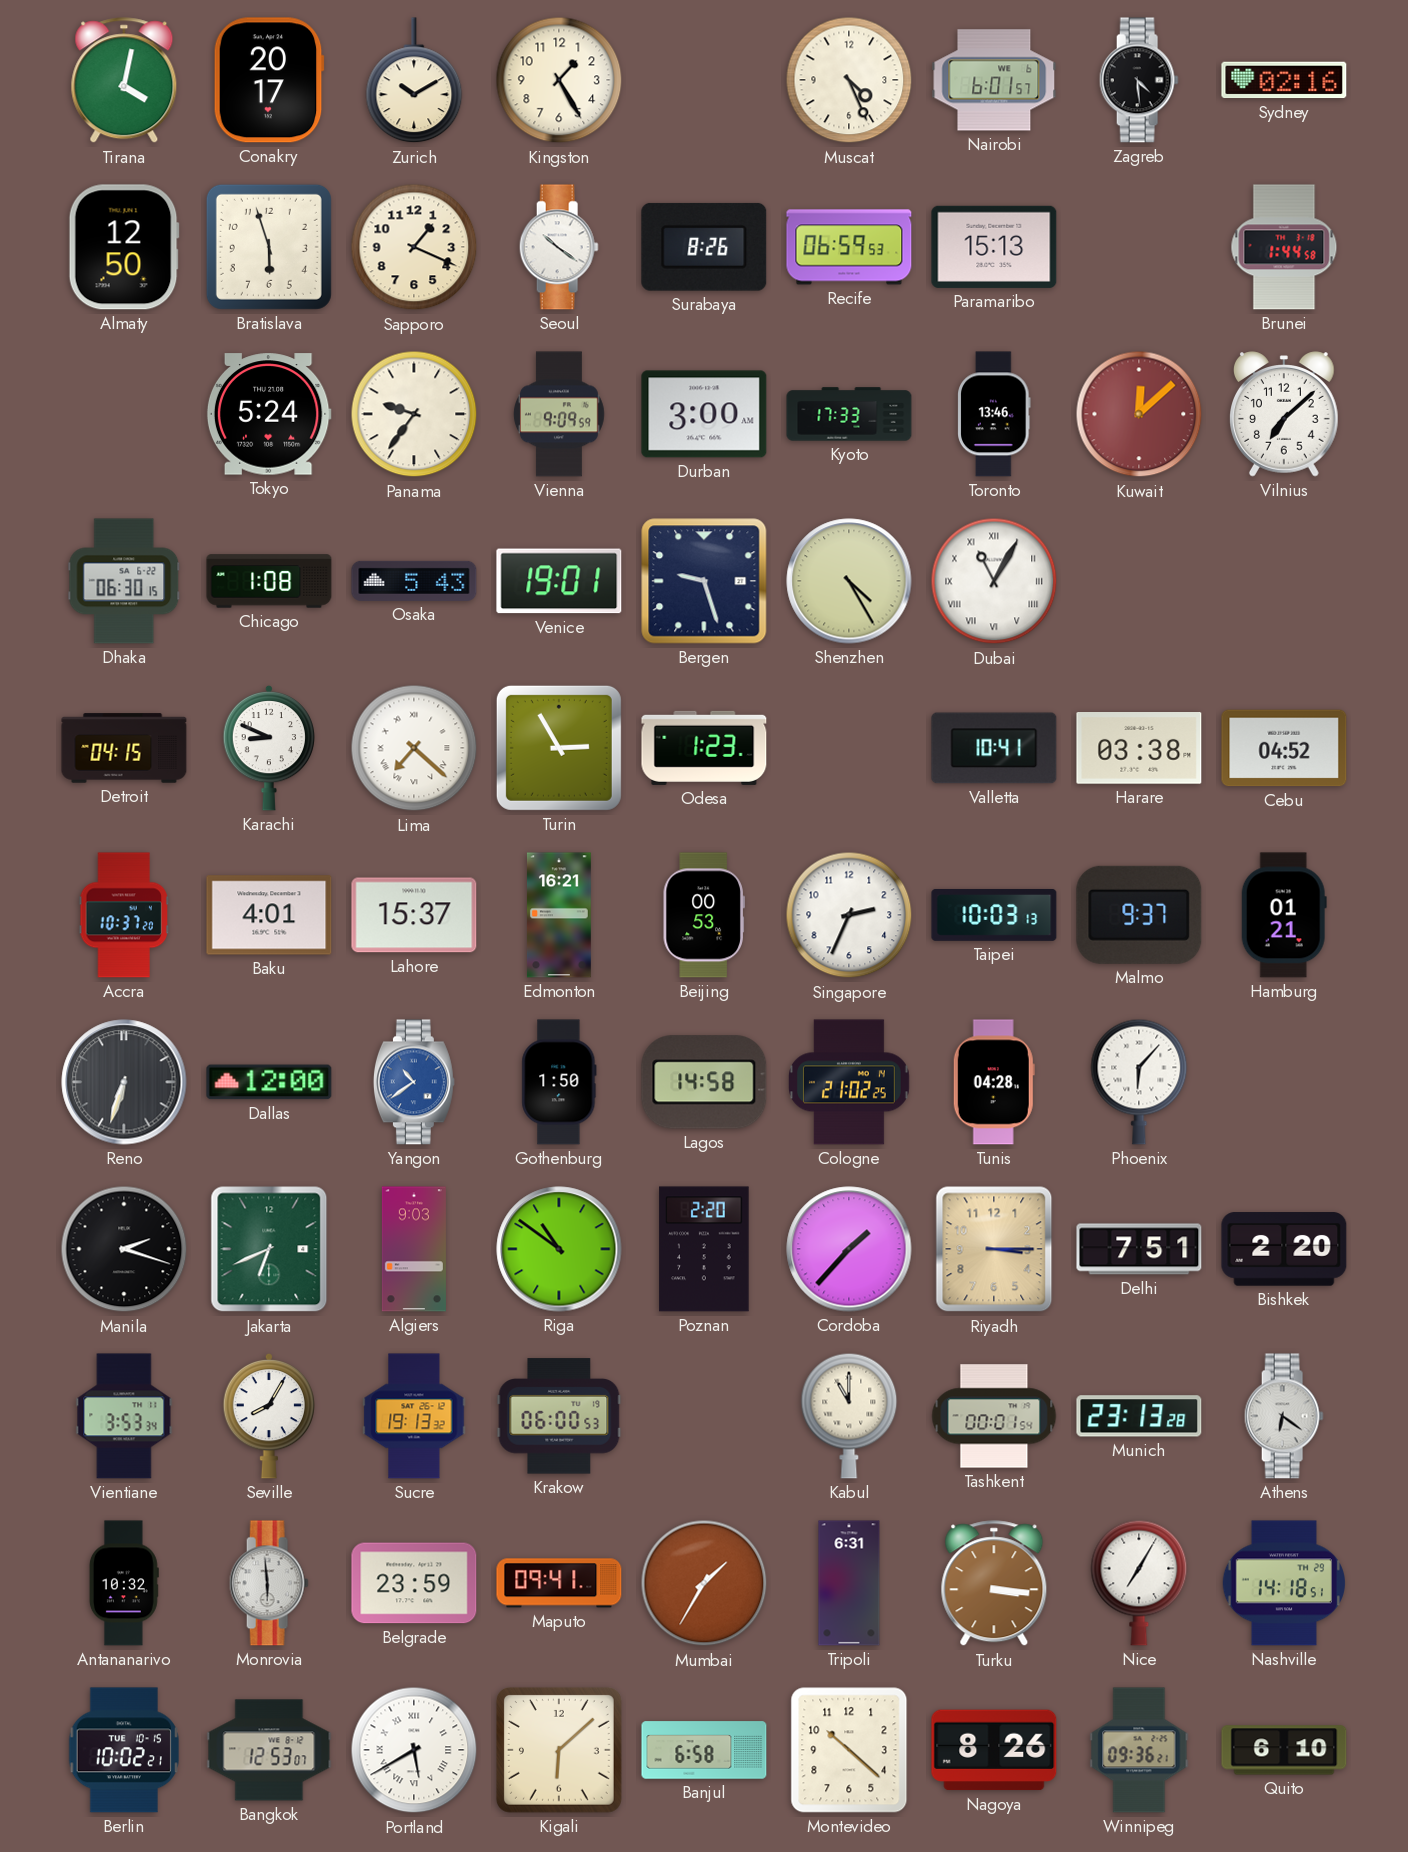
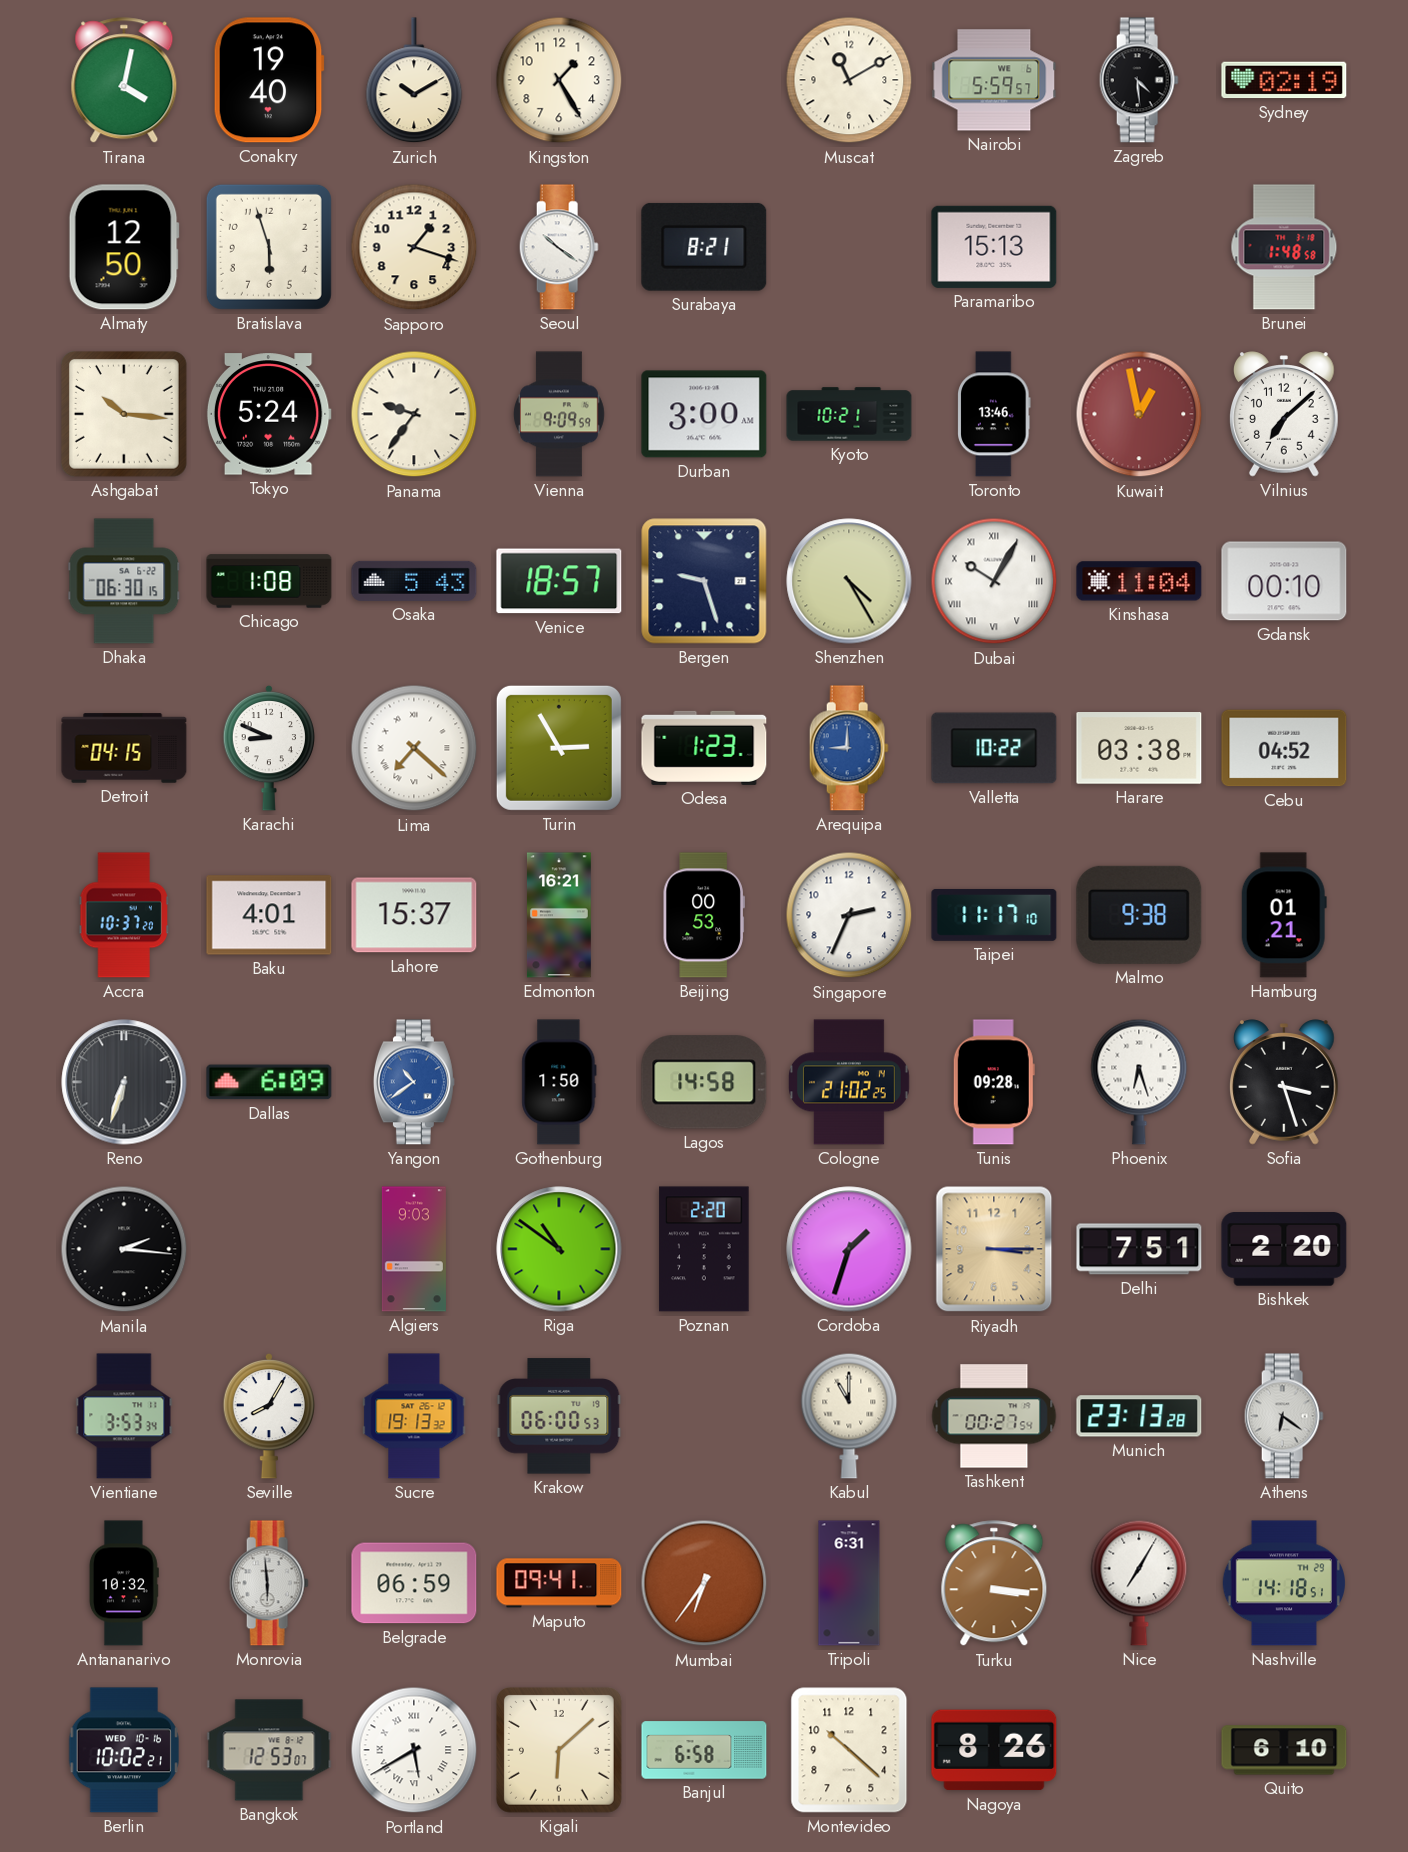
Conakry: 20:17 -> 19:40
Muscat: 4:26 -> 11:10
Nairobi: 6:01 -> 5:59
Sydney: 02:16 -> 02:19
Sapporo: 1:19 -> 1:18
Surabaya: 8:26 -> 8:21
Recife: 06:59 -> none
Brunei: 1:44 -> 1:48
Ashgabat: none -> 10:16
Kyoto: 17:33 -> 10:21
Kuwait: 12:08 -> 12:58
Venice: 19:01 -> 18:57
Dubai: 11:05 -> 10:05
Kinshasa: none -> 11:04
Gdansk: none -> 00:10
Arequipa: none -> 9:00
Valletta: 10:41 -> 10:22
Taipei: 10:03 -> 11:17
Malmo: 9:37 -> 9:38
Dallas: 12:00 -> 6:09
Tunis: 04:28 -> 09:28
Phoenix: 6:07 -> 6:27
Sofia: none -> 3:27
Manila: 2:18 -> 2:16
Jakarta: 6:41 -> none
Cordoba: 1:37 -> 1:33
Tashkent: 00:01 -> 00:27
Belgrade: 23:59 -> 06:59
Mumbai: 1:35 -> 6:36
Berlin date: TUE 10-15 -> WED 10-16
Winnipeg: 09:36 -> none
